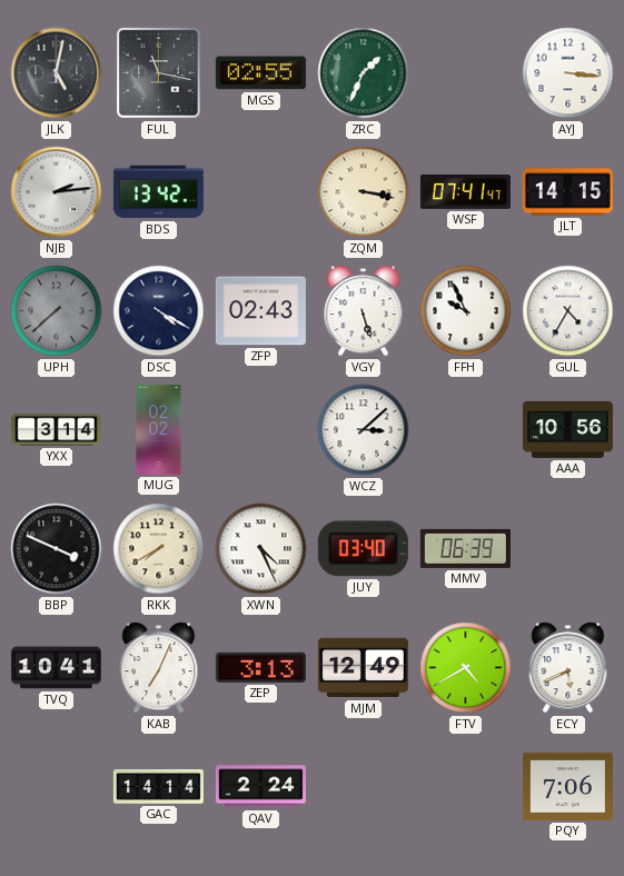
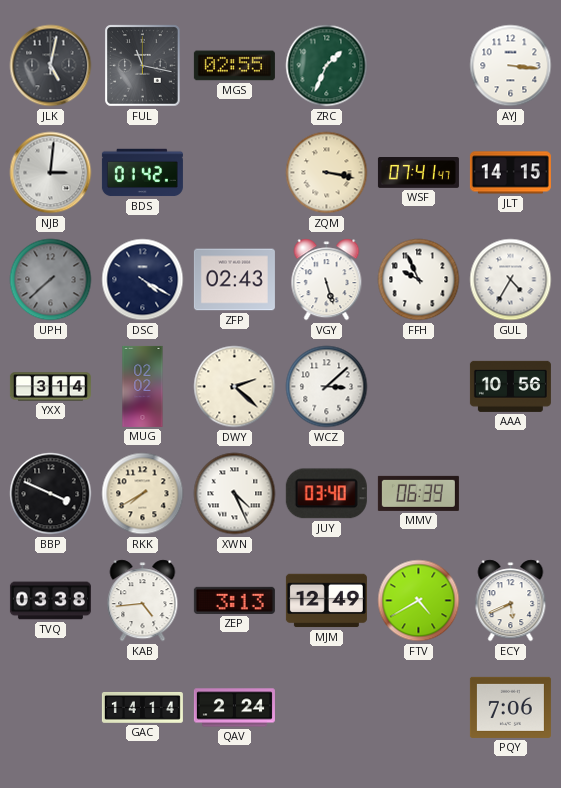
NJB: 2:14 -> 3:01
BDS: 13:42 -> 01:42
DWY: none -> 2:22
TVQ: 10:41 -> 03:38
KAB: 7:04 -> 4:44
